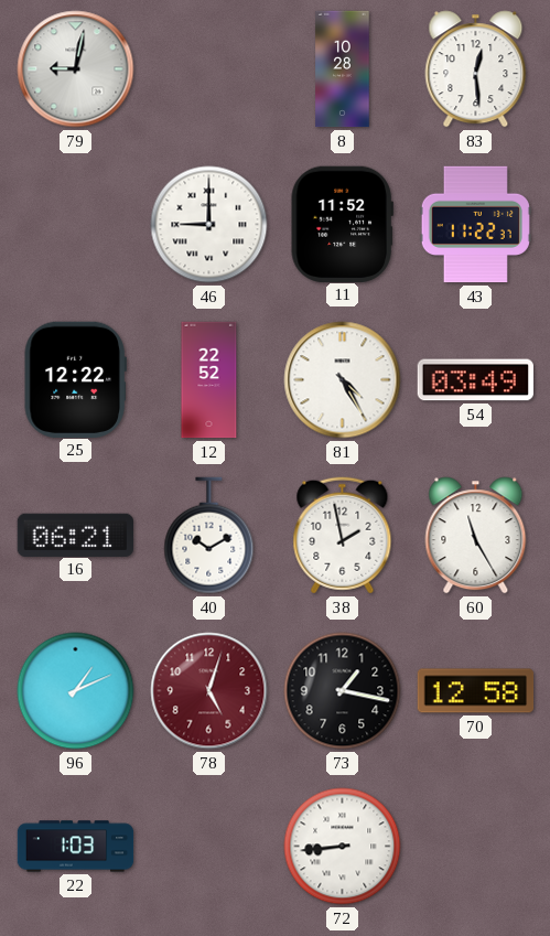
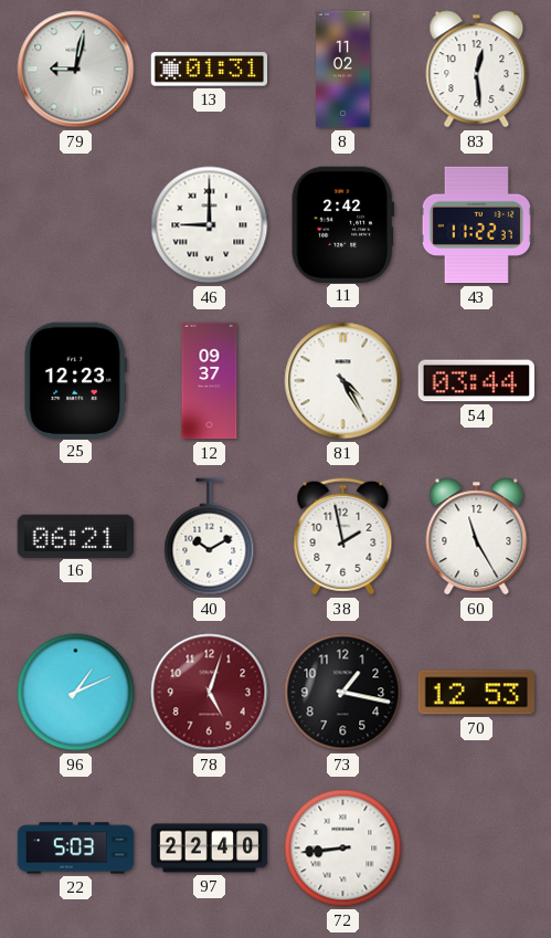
13: none -> 01:31
8: 10:28 -> 11:02
11: 11:52 -> 2:42
25: 12:22 -> 12:23
12: 22:52 -> 09:37
54: 03:49 -> 03:44
70: 12:58 -> 12:53
22: 1:03 -> 5:03
97: none -> 22:40
